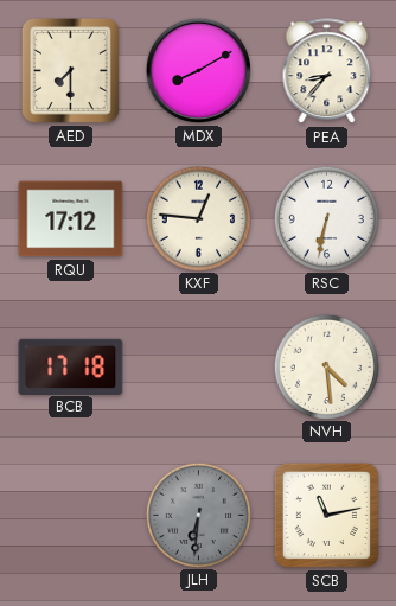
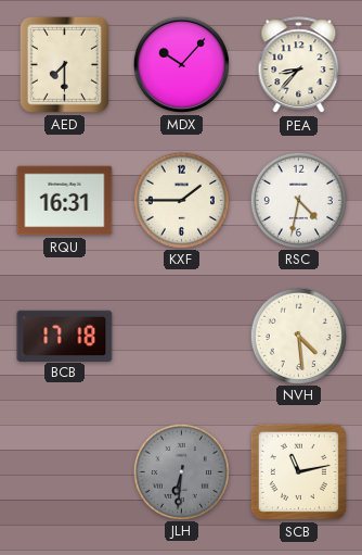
MDX: 8:10 -> 10:07
RQU: 17:12 -> 16:31
KXF: 12:46 -> 1:45
RSC: 6:32 -> 4:32
